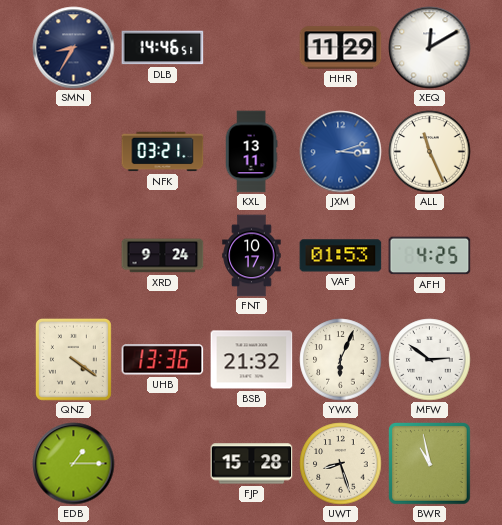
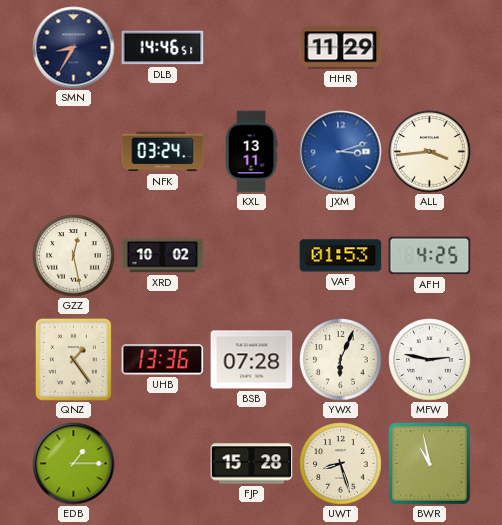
XEQ: 12:10 -> none
NFK: 03:21 -> 03:24
ALL: 11:26 -> 3:44
GZZ: none -> 12:28
XRD: 9:24 -> 10:02
FNT: 10:17 -> none
QNZ: 4:21 -> 1:24
BSB: 21:32 -> 07:28
MFW: 2:51 -> 2:47
